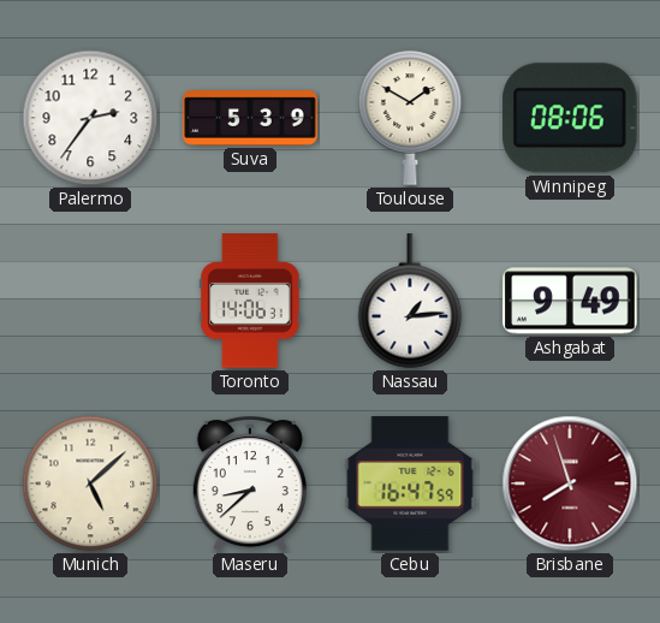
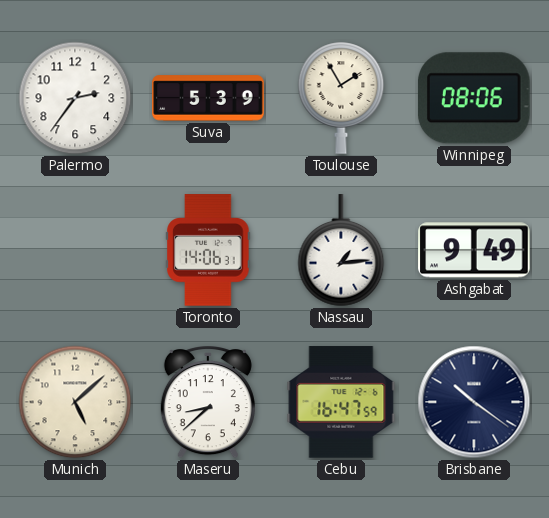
Toulouse: 1:50 -> 1:55
Brisbane: 7:57 -> 10:21
Brisbane dial: burgundy -> navy
